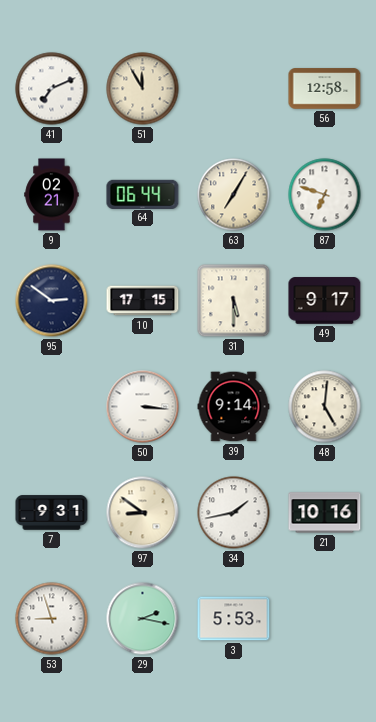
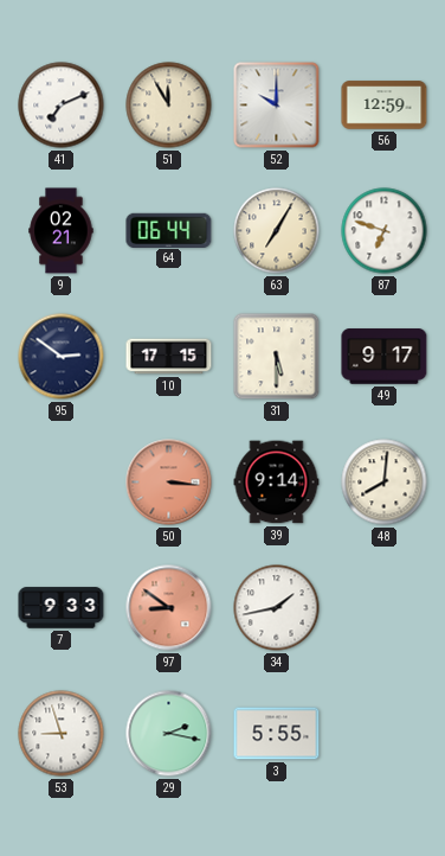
52: none -> 10:00
56: 12:58 -> 12:59
50 dial: white -> salmon
48: 5:01 -> 8:01
7: 9:31 -> 9:33
97 dial: cream -> salmon
21: 10:16 -> none
3: 5:53 -> 5:55
